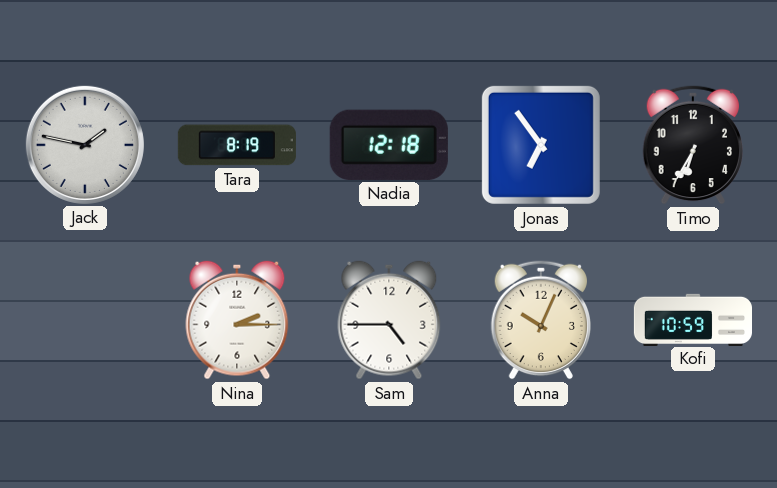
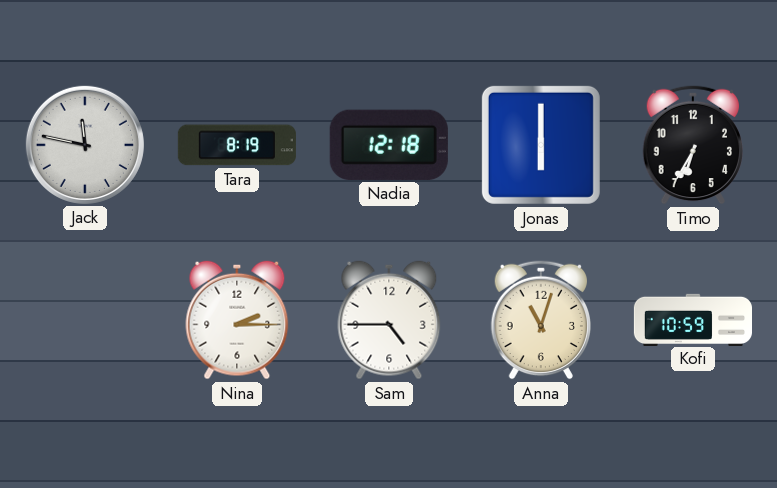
Jack: 1:47 -> 11:47
Jonas: 6:54 -> 6:00
Anna: 10:04 -> 11:03
